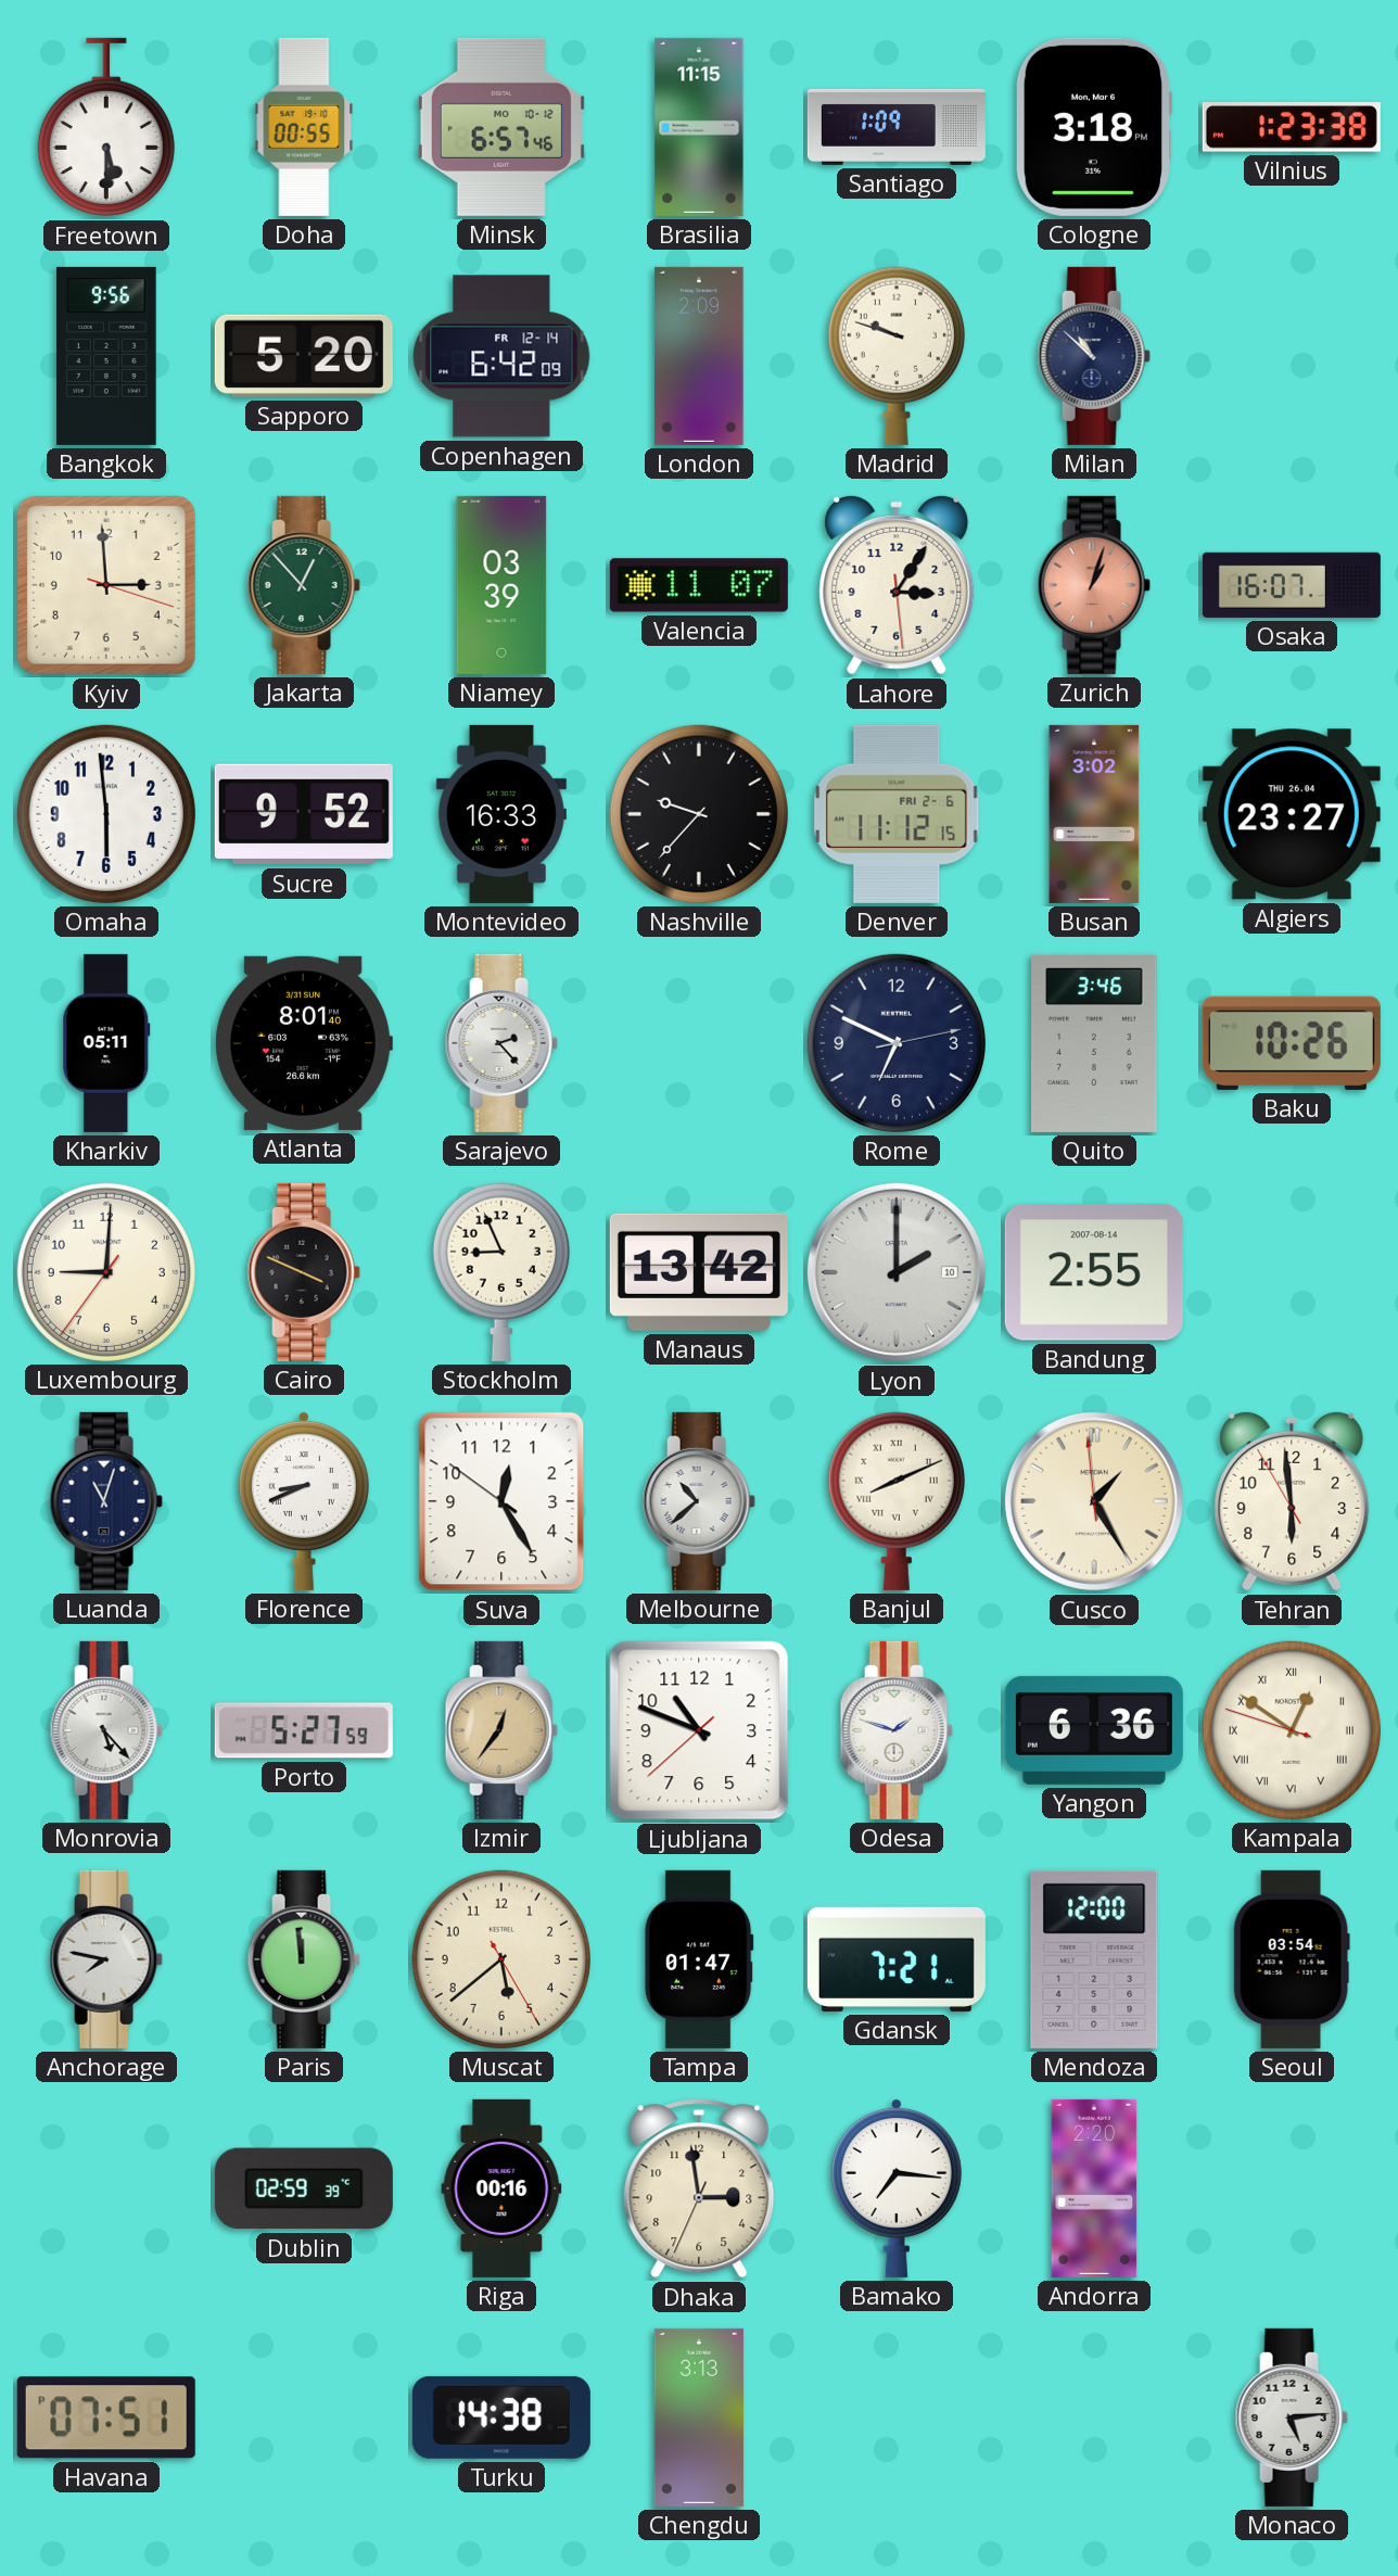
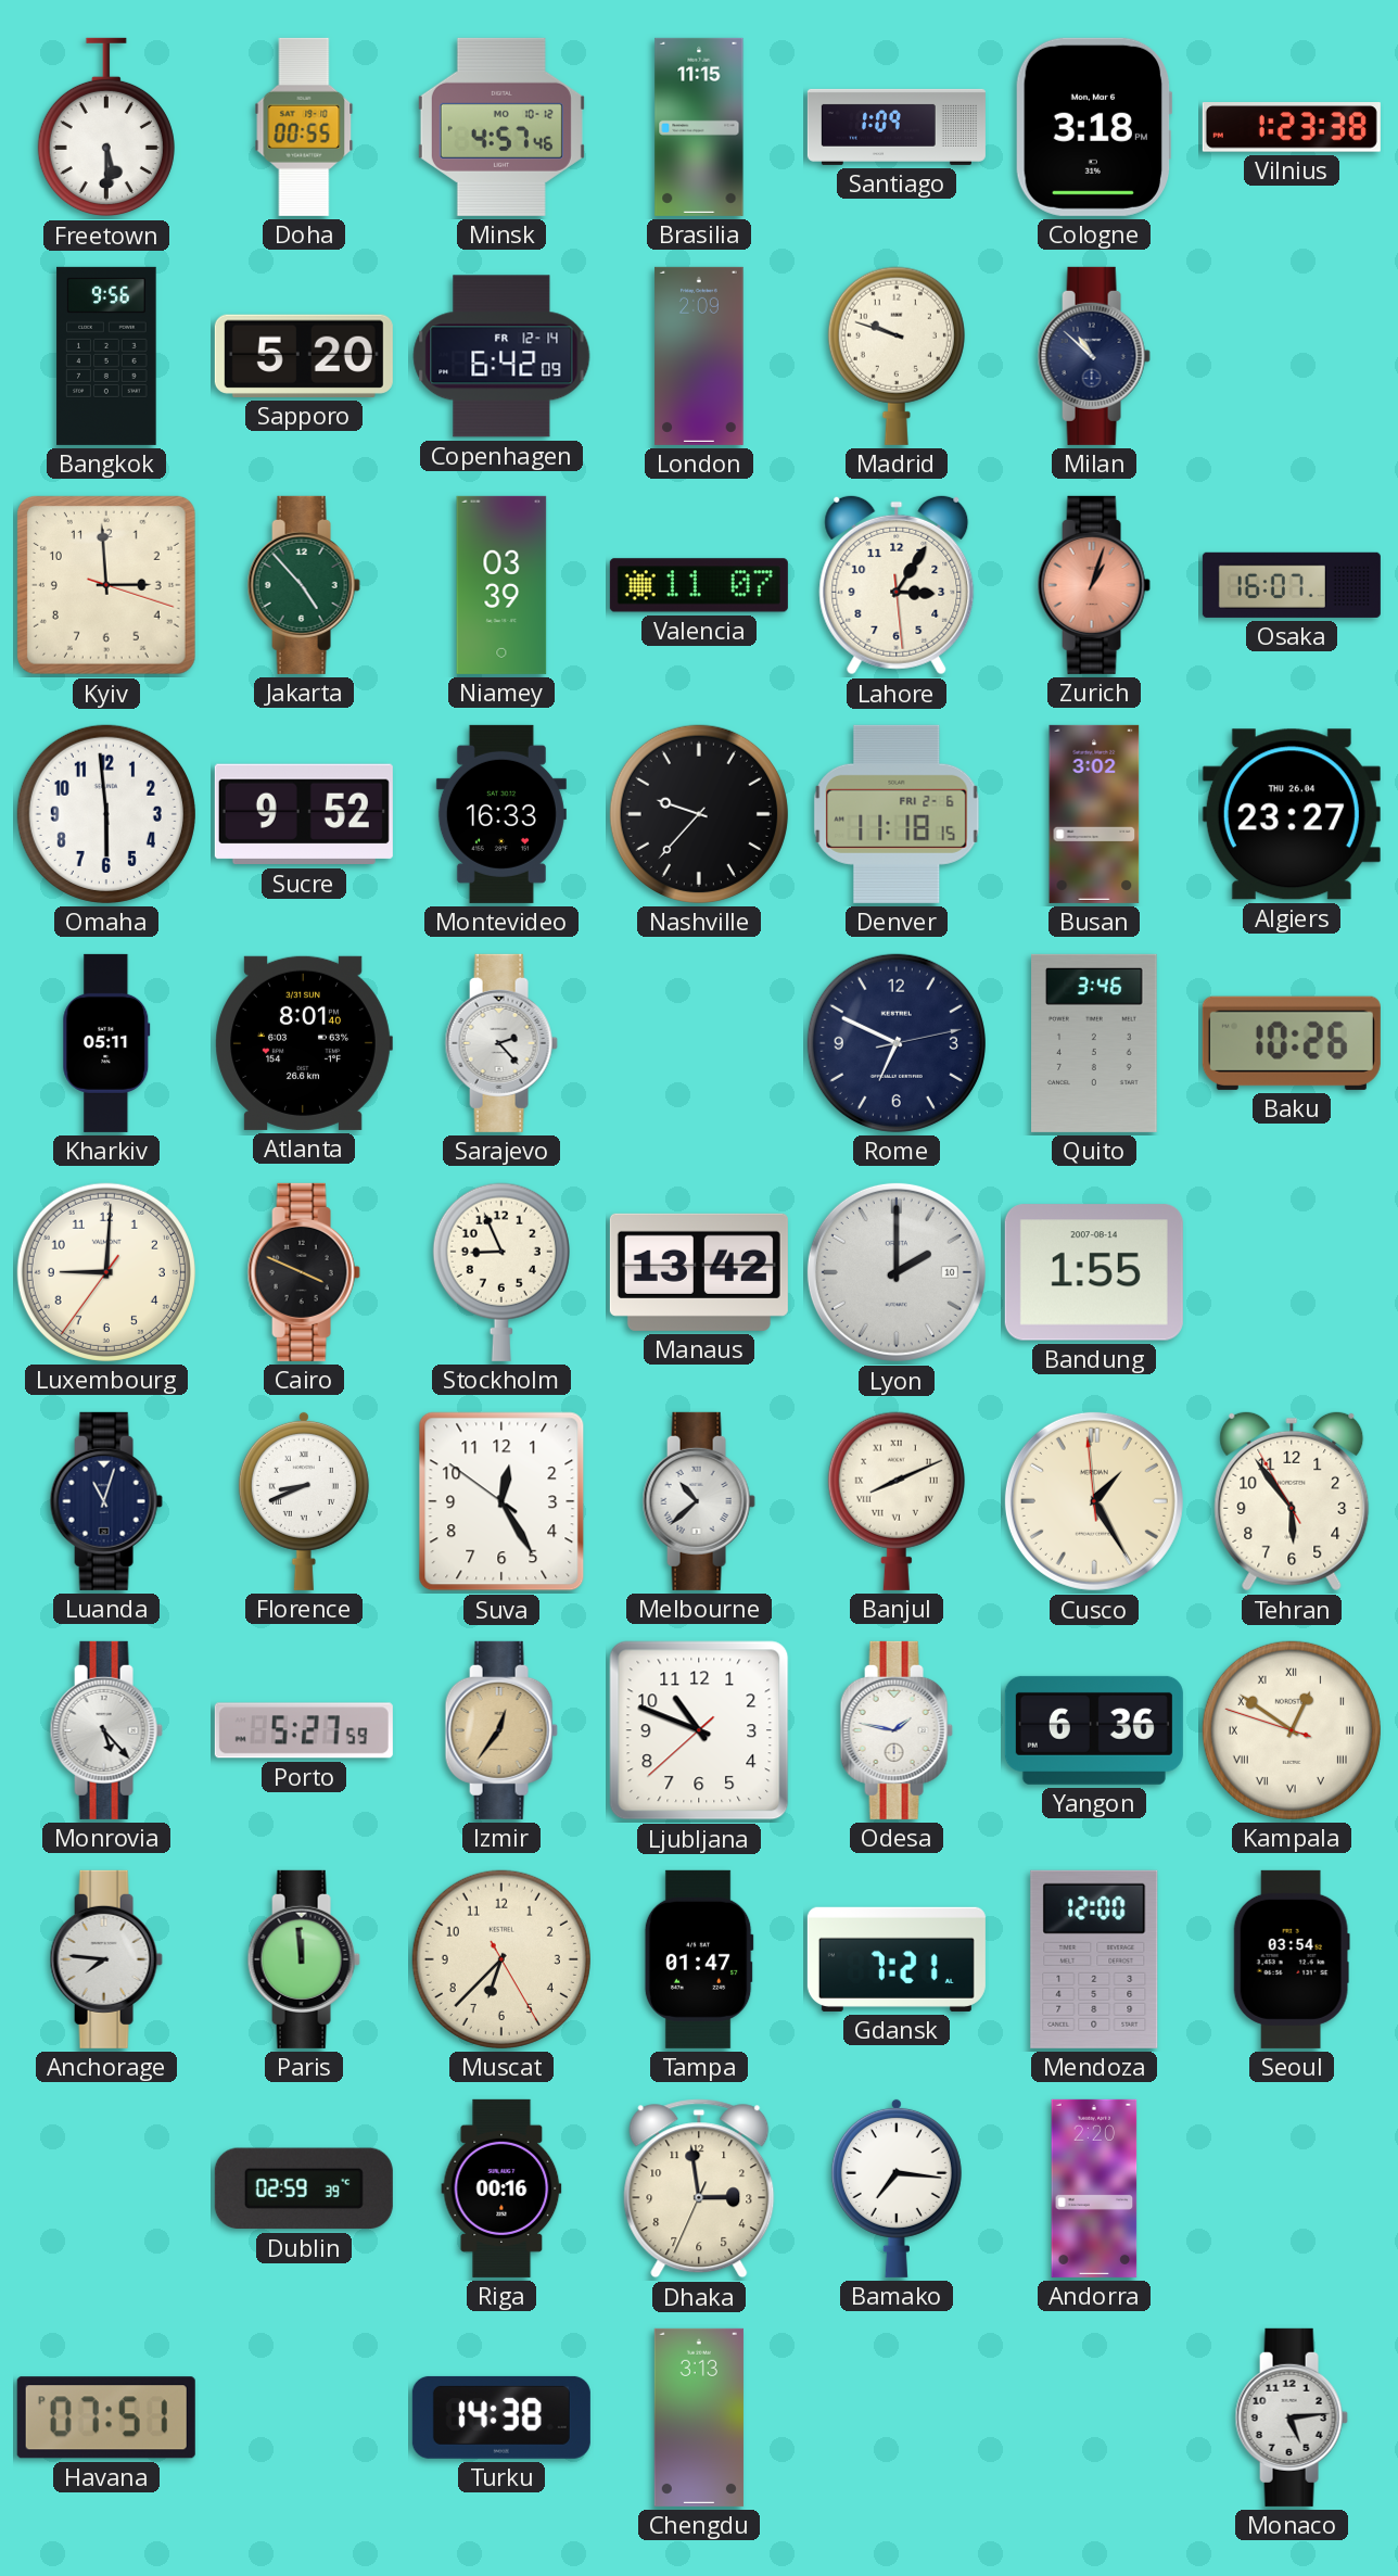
Minsk: 6:57 -> 4:57
Jakarta: 12:53 -> 4:53
Denver: 11:12 -> 11:18
Bandung: 2:55 -> 1:55
Tehran: 5:58 -> 5:53
Odesa: 1:48 -> 1:47
Anchorage: 7:47 -> 7:46
Muscat: 5:38 -> 6:37
